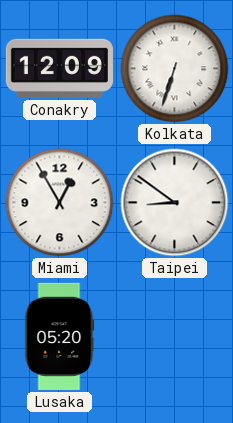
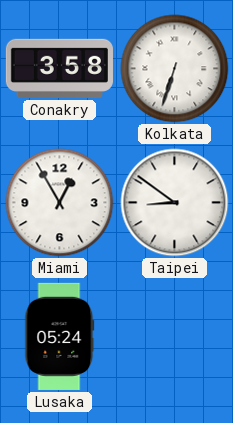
Conakry: 12:09 -> 3:58
Lusaka: 05:20 -> 05:24
